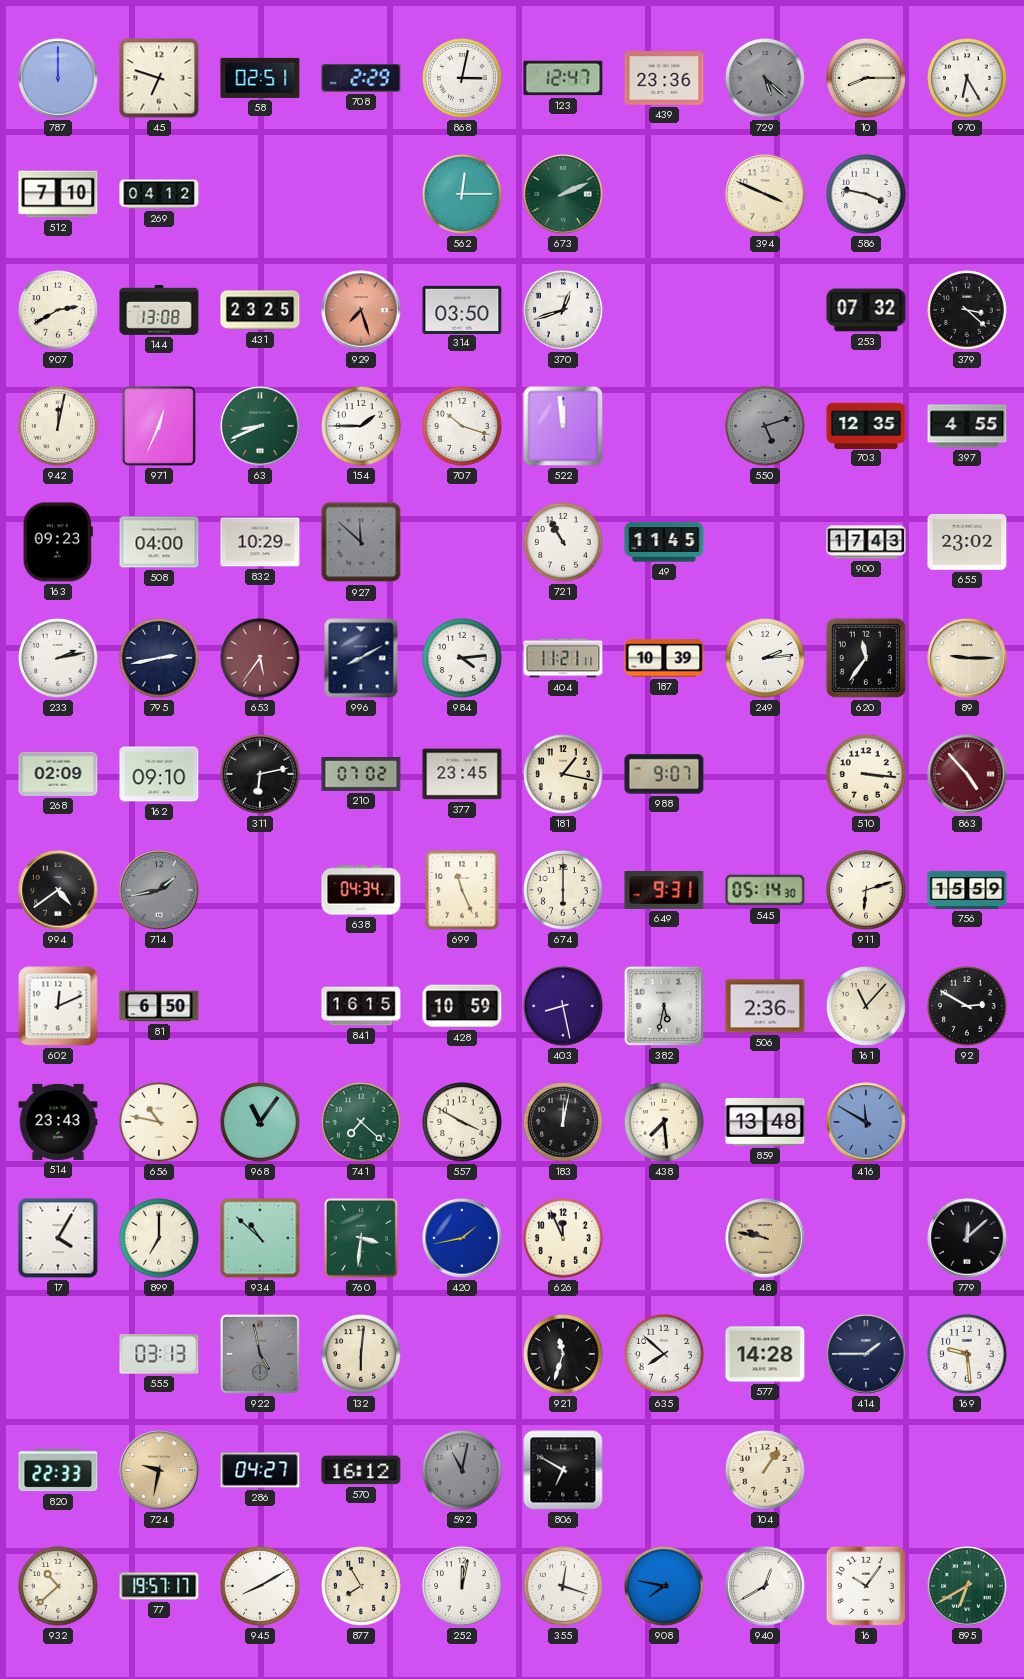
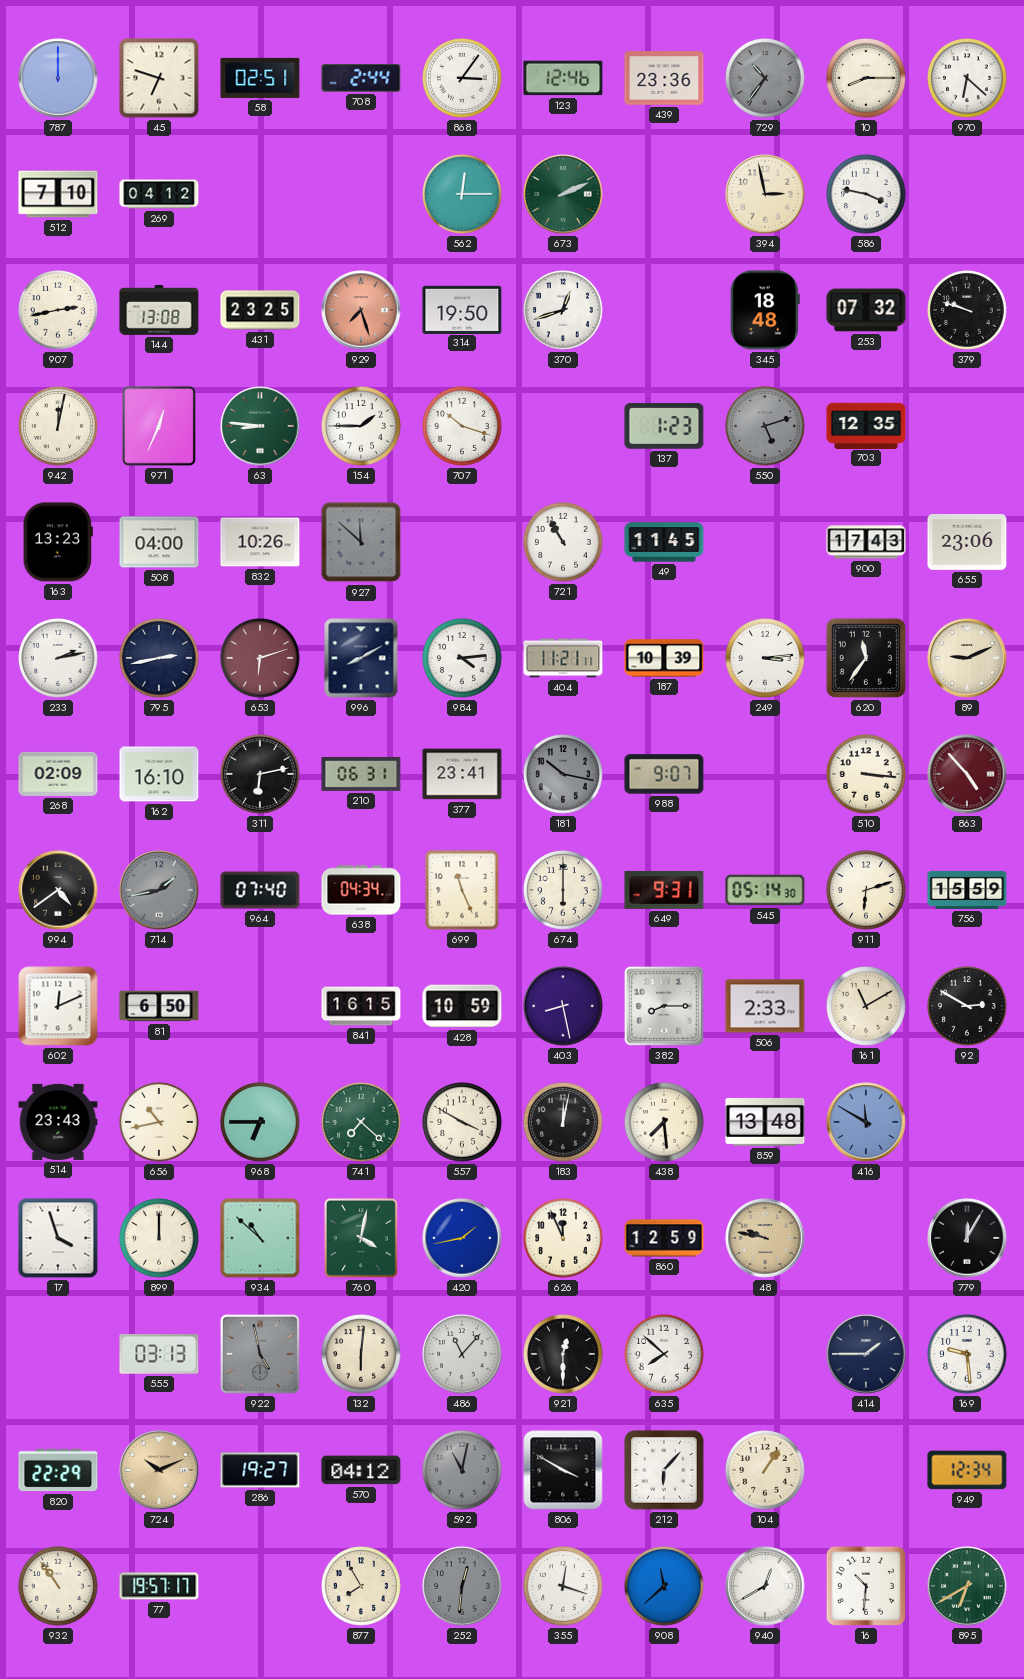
708: 2:29 -> 2:44
868: 3:02 -> 3:06
123: 12:47 -> 12:46
729: 5:22 -> 10:36
970: 6:25 -> 6:22
394: 3:49 -> 2:58
907: 2:40 -> 2:43
314: 03:50 -> 19:50
345: none -> 18:48
379: 3:22 -> 9:48
63: 8:41 -> 8:46
522: 11:59 -> none
137: none -> 1:23
397: 4:55 -> none
163: 09:23 -> 13:23
832: 10:29 -> 10:26
655: 23:02 -> 23:06
653: 5:36 -> 6:12
249: 2:14 -> 3:14
89: 9:15 -> 9:11
162: 09:10 -> 16:10
210: 07:02 -> 06:31
377: 23:45 -> 23:41
181: 1:17 -> 10:17
181 dial: cream -> grey
964: none -> 07:40
382: 5:32 -> 8:15
506: 2:36 -> 2:33
161: 11:07 -> 11:10
656: 10:47 -> 10:43
968: 11:06 -> 6:45
17: 4:05 -> 3:57
899: 7:00 -> 12:00
760: 3:31 -> 4:02
860: none -> 12:59
779: 12:08 -> 12:05
486: none -> 11:07
921: 11:33 -> 12:30
577: 14:28 -> none
820: 22:33 -> 22:29
724: 9:32 -> 10:11
286: 04:27 -> 19:27
570: 16:12 -> 04:12
806: 6:50 -> 3:50
212: none -> 6:07
949: none -> 12:34
932: 10:38 -> 10:54
945: 8:10 -> none
252: 12:02 -> 12:31
252 dial: white -> grey
908: 7:47 -> 11:38
16: 10:06 -> 10:31
